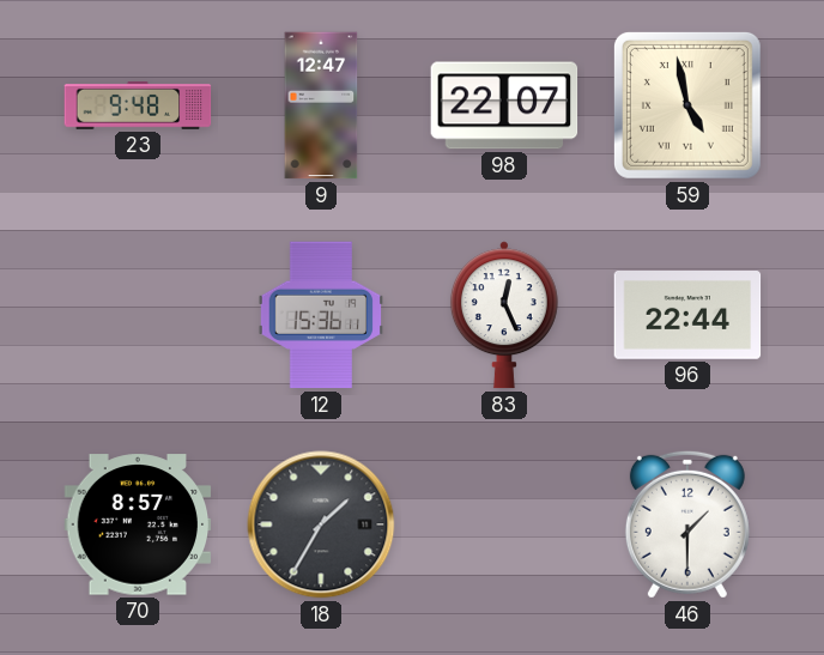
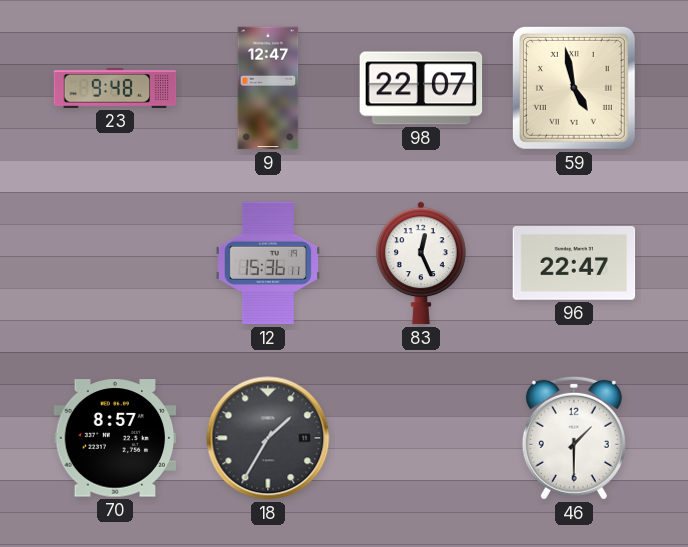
96: 22:44 -> 22:47
